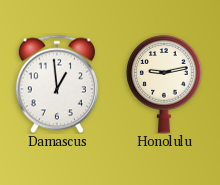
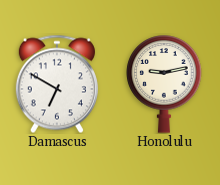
Damascus: 12:59 -> 6:50
